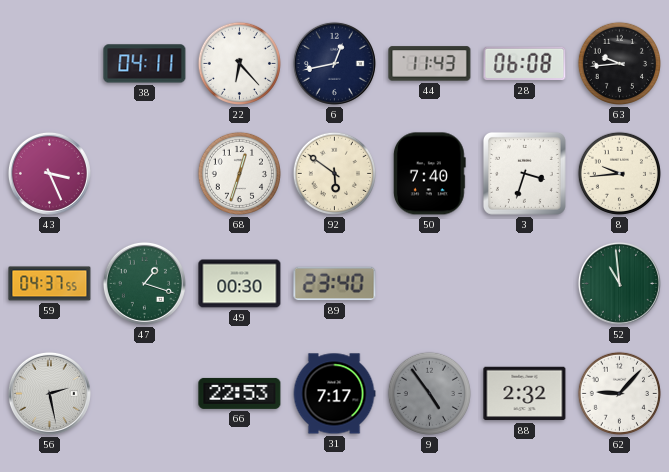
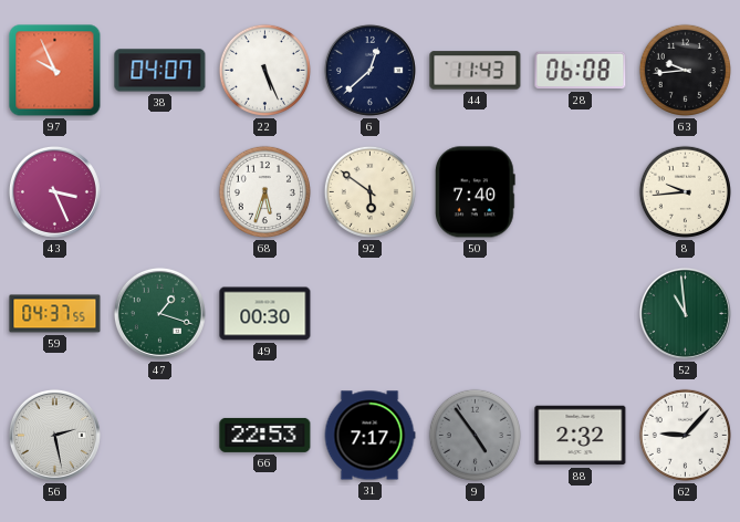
97: none -> 9:56
38: 04:11 -> 04:07
22: 6:23 -> 5:26
6: 12:43 -> 12:38
68: 12:33 -> 5:33
3: 3:33 -> none
89: 23:40 -> none
